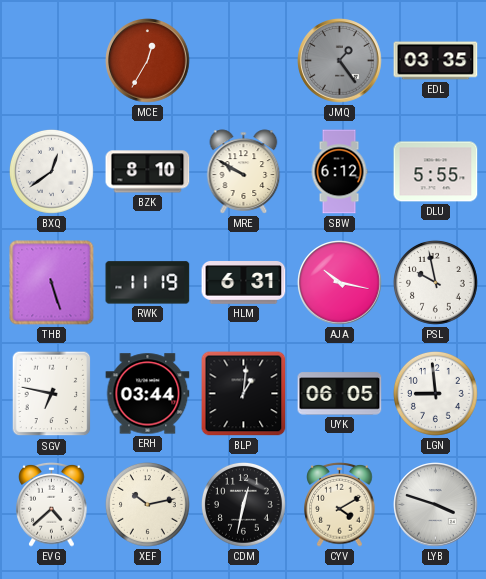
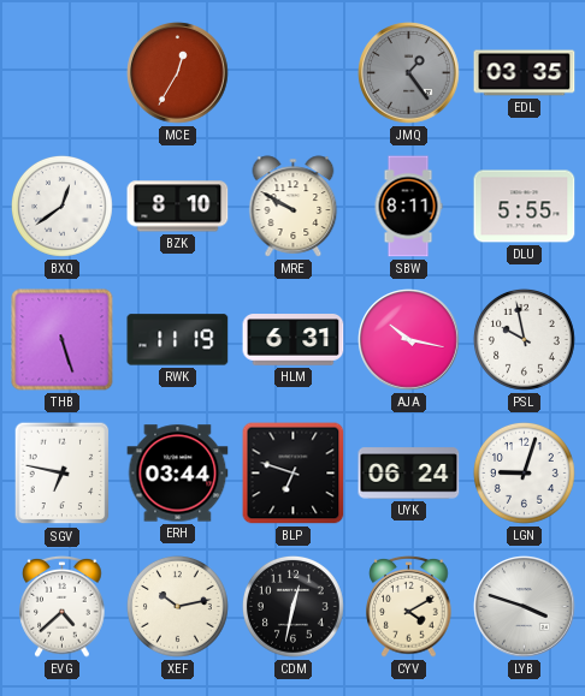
SBW: 6:12 -> 8:11
BLP: 1:01 -> 6:48
UYK: 06:05 -> 06:24
LGN: 8:59 -> 9:03
